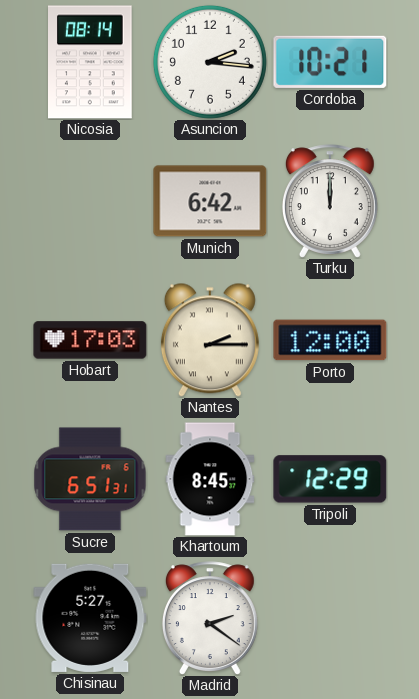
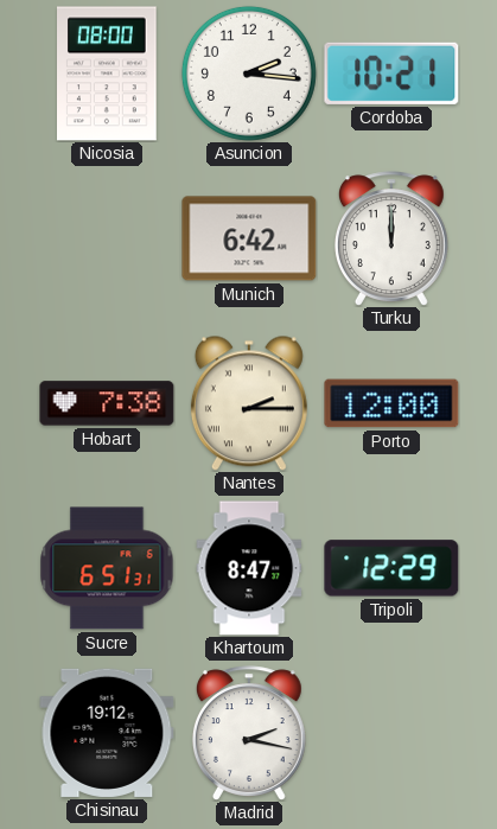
Nicosia: 08:14 -> 08:00
Hobart: 17:03 -> 7:38
Khartoum: 8:45 -> 8:47
Chisinau: 5:27 -> 19:12
Madrid: 2:21 -> 2:17
